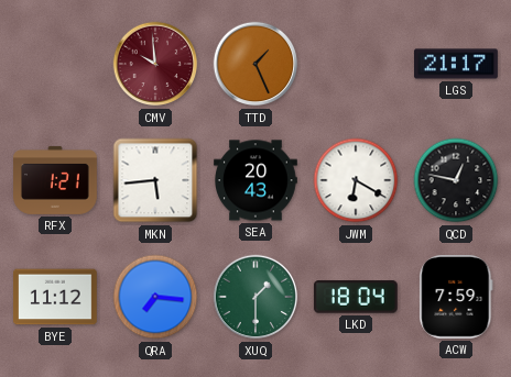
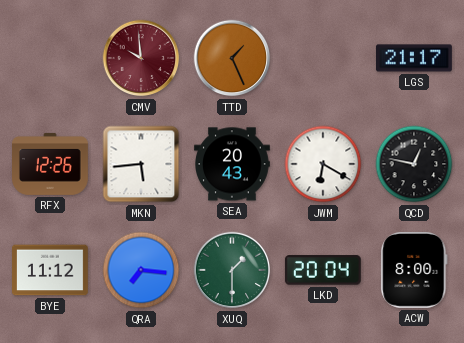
RFX: 1:21 -> 12:26
LKD: 18:04 -> 20:04
ACW: 7:59 -> 8:00
